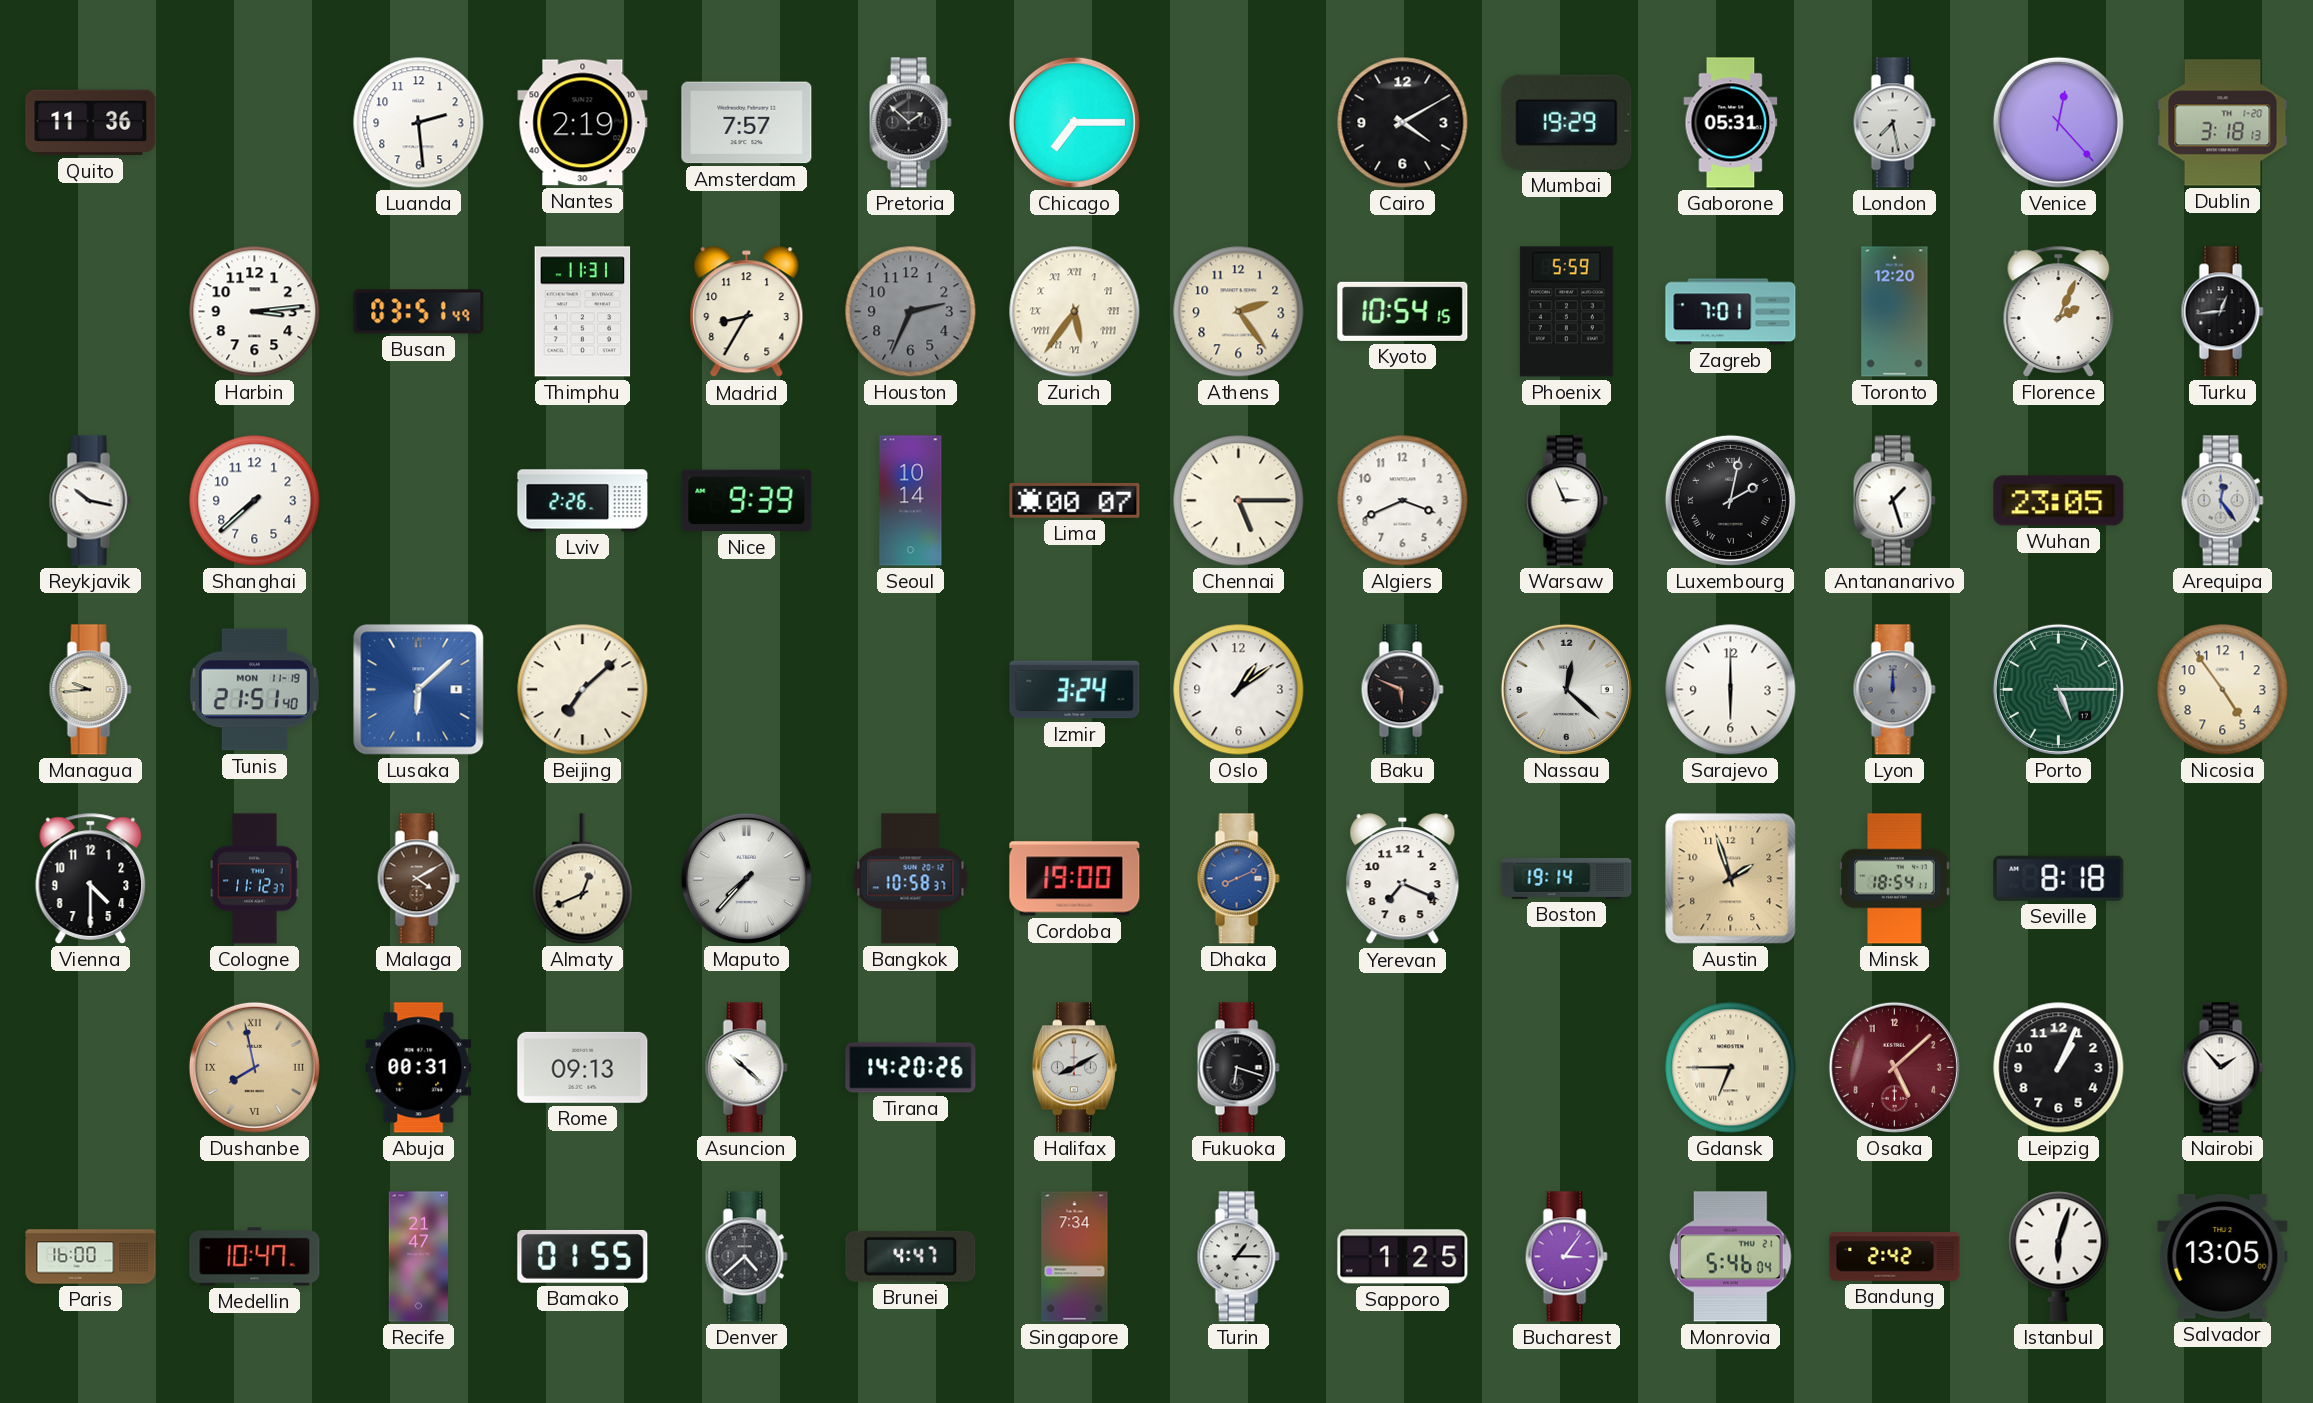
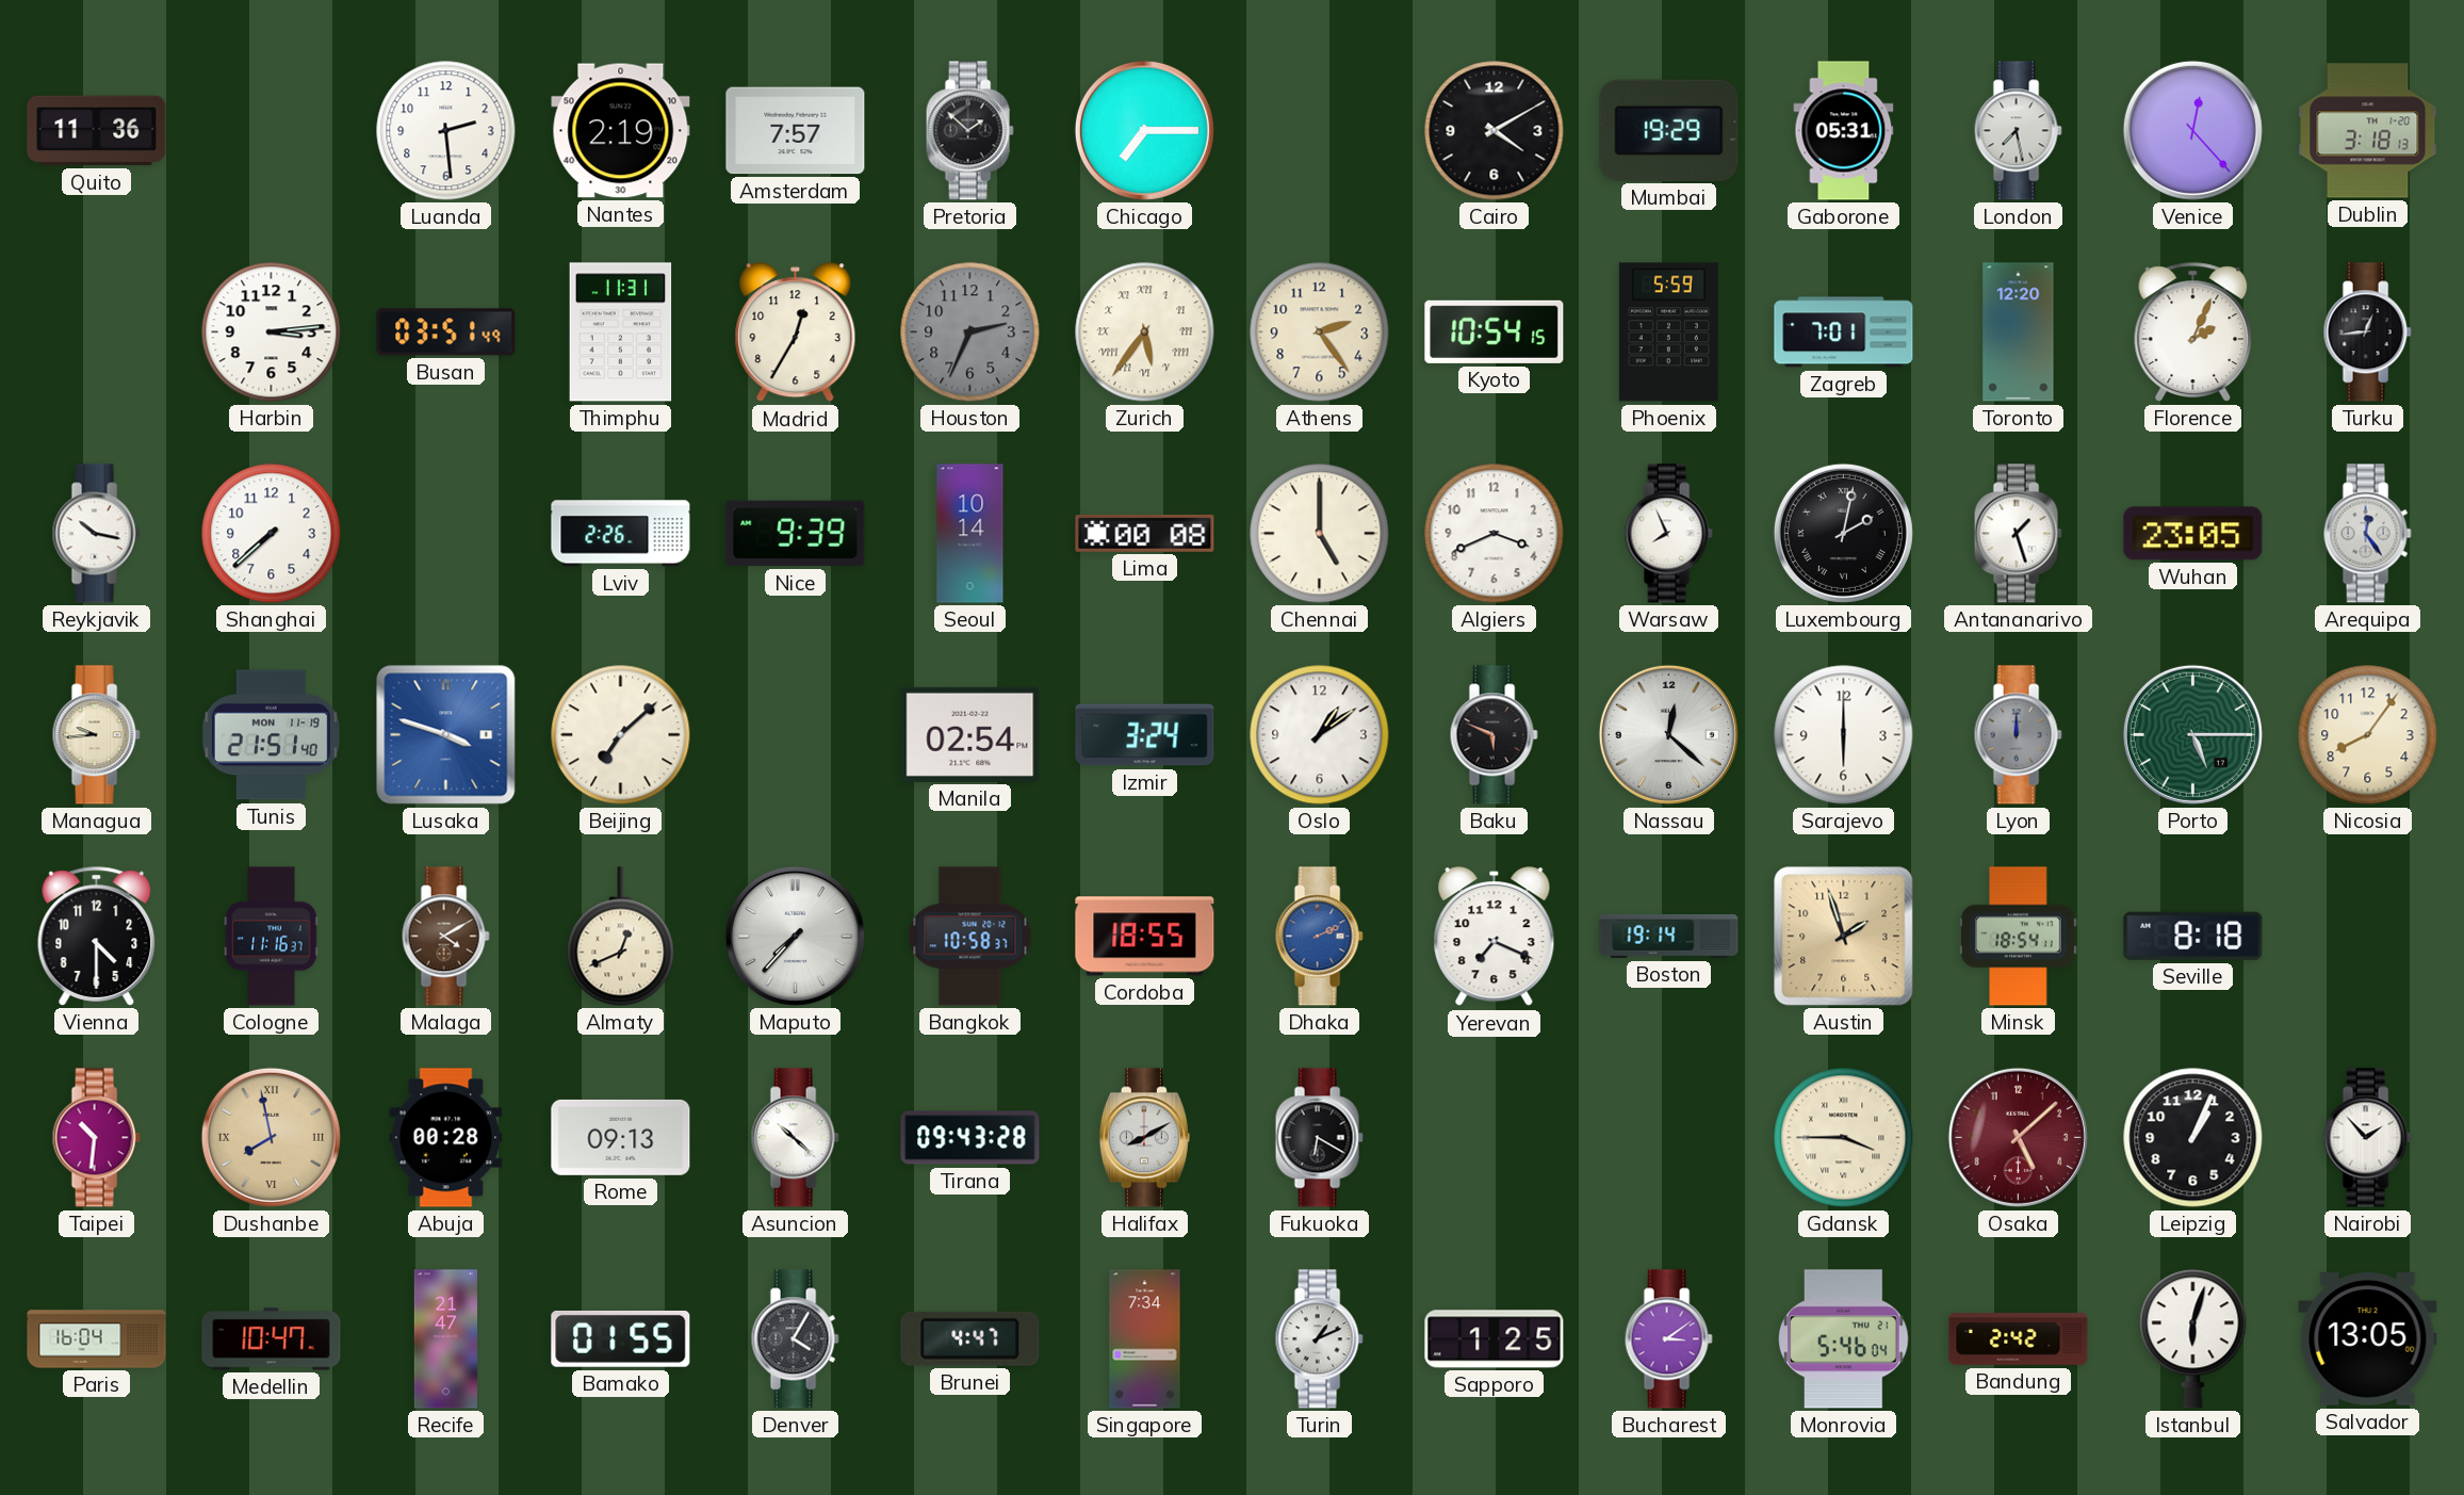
Madrid: 8:35 -> 12:35
Lima: 00:07 -> 00:08
Chennai: 5:15 -> 5:00
Warsaw: 2:56 -> 7:56
Lusaka: 6:08 -> 3:48
Manila: none -> 02:54
Nicosia: 4:54 -> 8:06
Cologne: 11:12 -> 11:16
Cordoba: 19:00 -> 18:55
Dhaka: 8:11 -> 2:11
Taipei: none -> 10:31
Abuja: 00:31 -> 00:28
Tirana: 14:20 -> 09:43
Fukuoka: 6:18 -> 6:20
Gdansk: 6:45 -> 3:45
Paris: 16:00 -> 16:04
Denver: 4:38 -> 4:05
Turin: 1:15 -> 1:11
Bucharest: 3:06 -> 3:09
